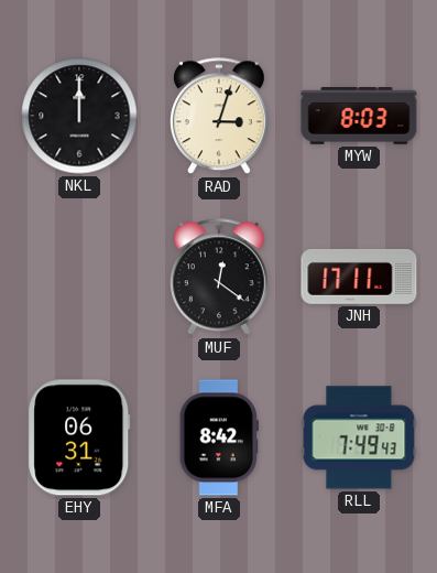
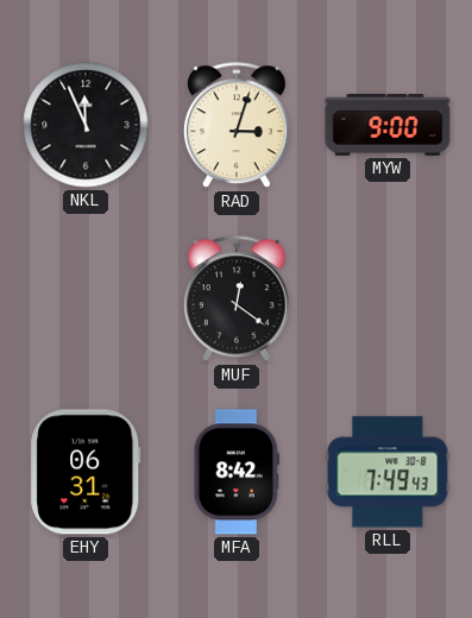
NKL: 12:00 -> 11:56
MYW: 8:03 -> 9:00
JNH: 17:11 -> none
